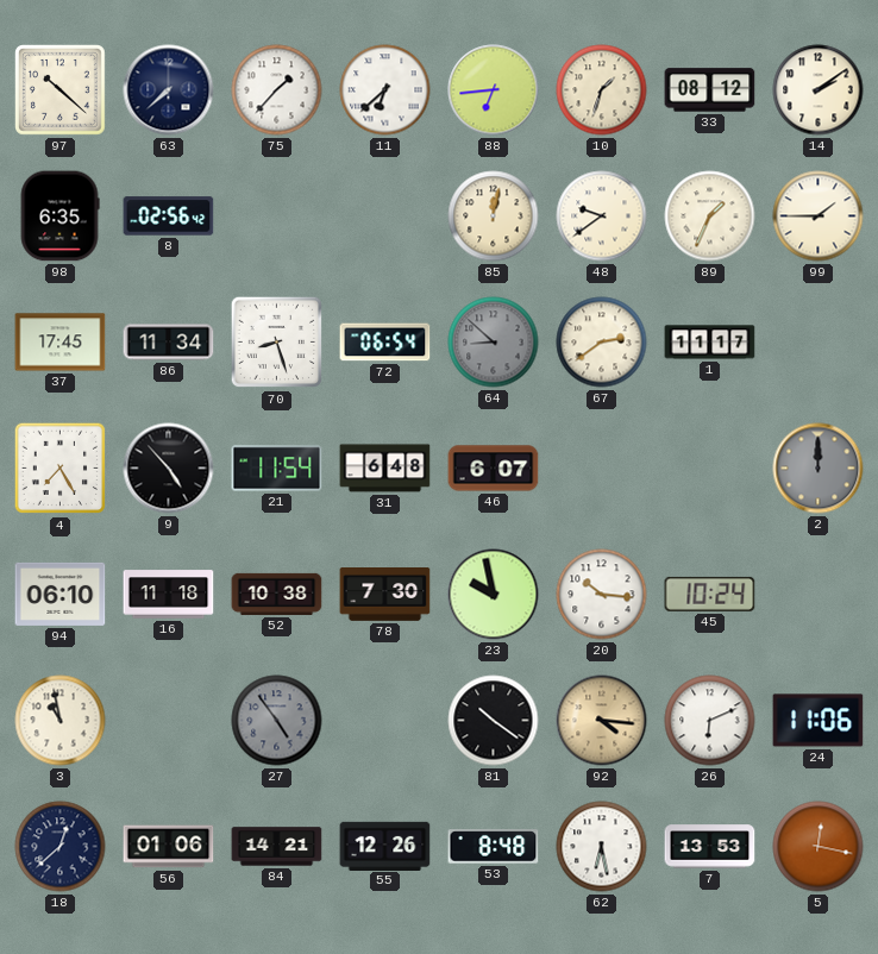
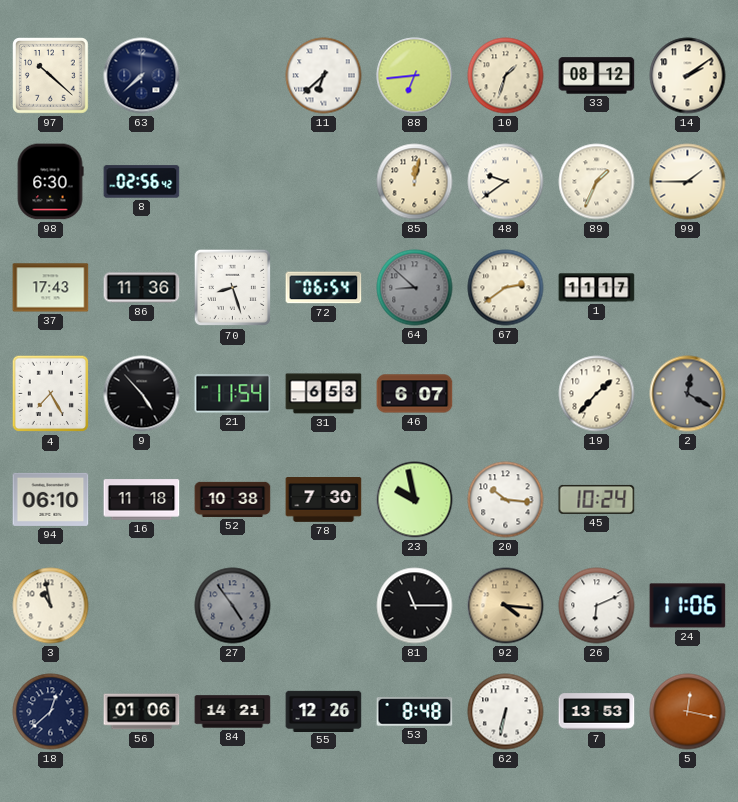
75: 1:37 -> none
98: 6:35 -> 6:30
37: 17:45 -> 17:43
86: 11:34 -> 11:36
31: 6:48 -> 6:53
19: none -> 1:37
2: 12:00 -> 12:20
81: 10:21 -> 11:15
62: 6:28 -> 6:32
